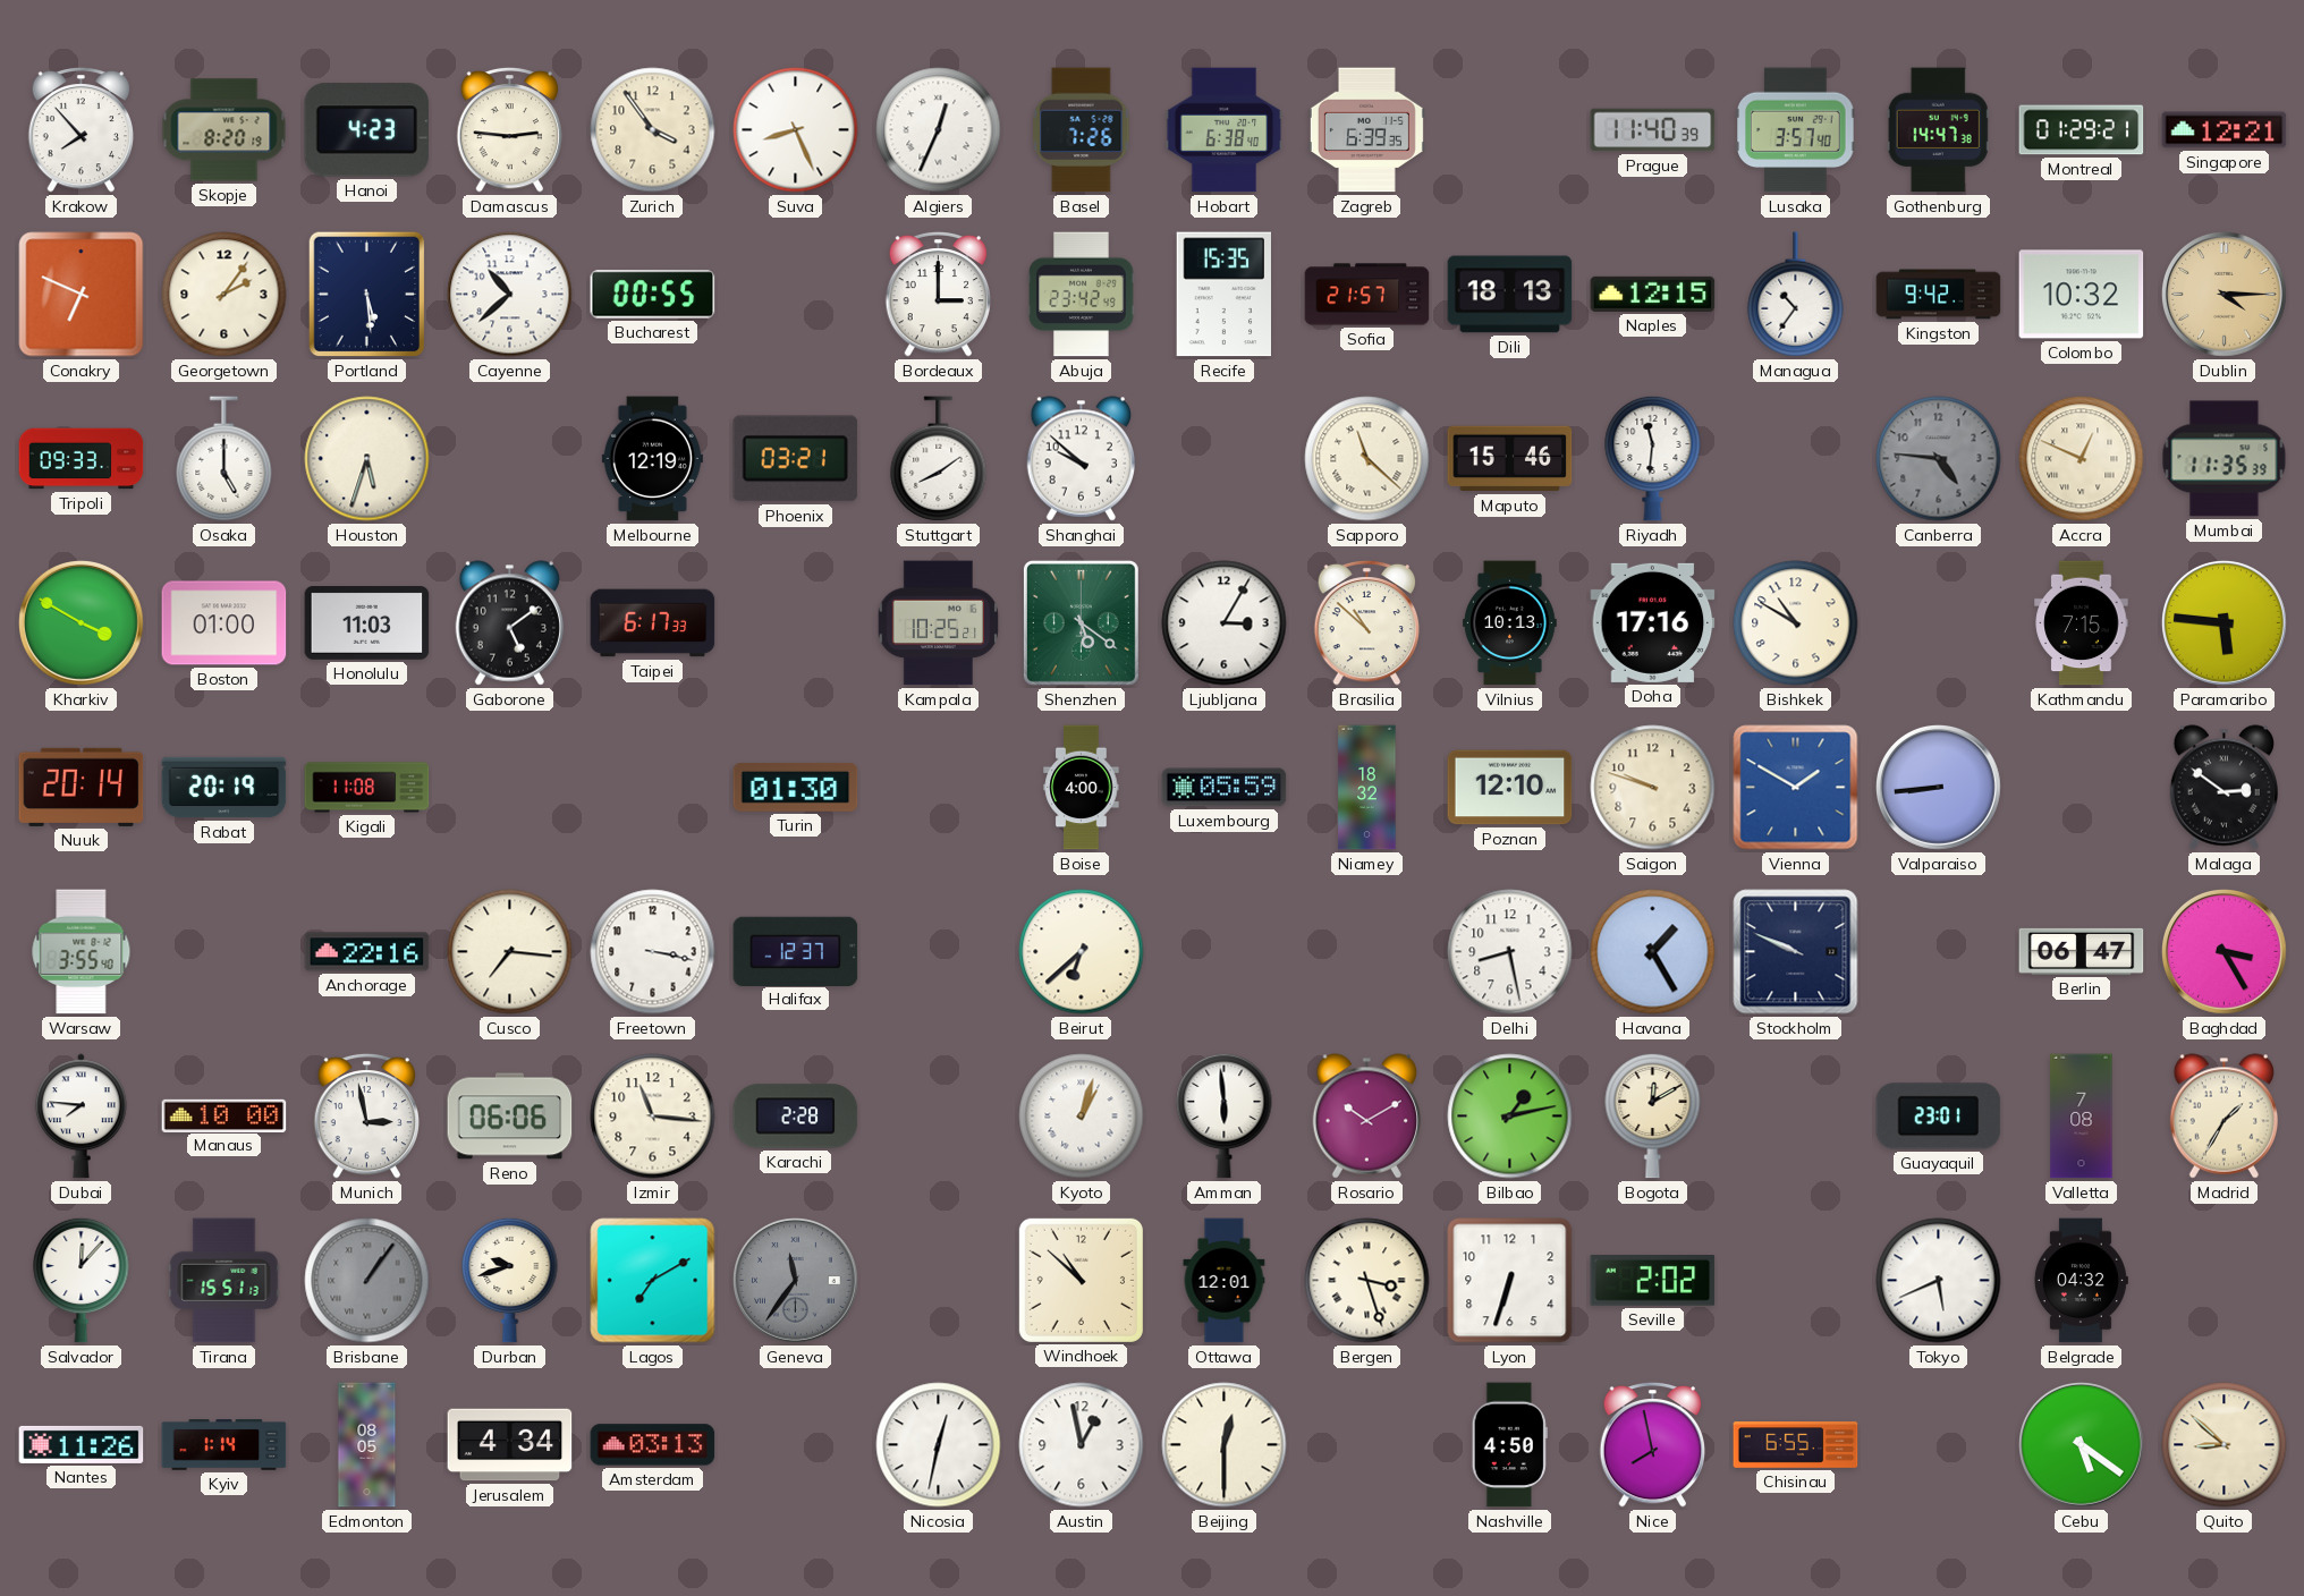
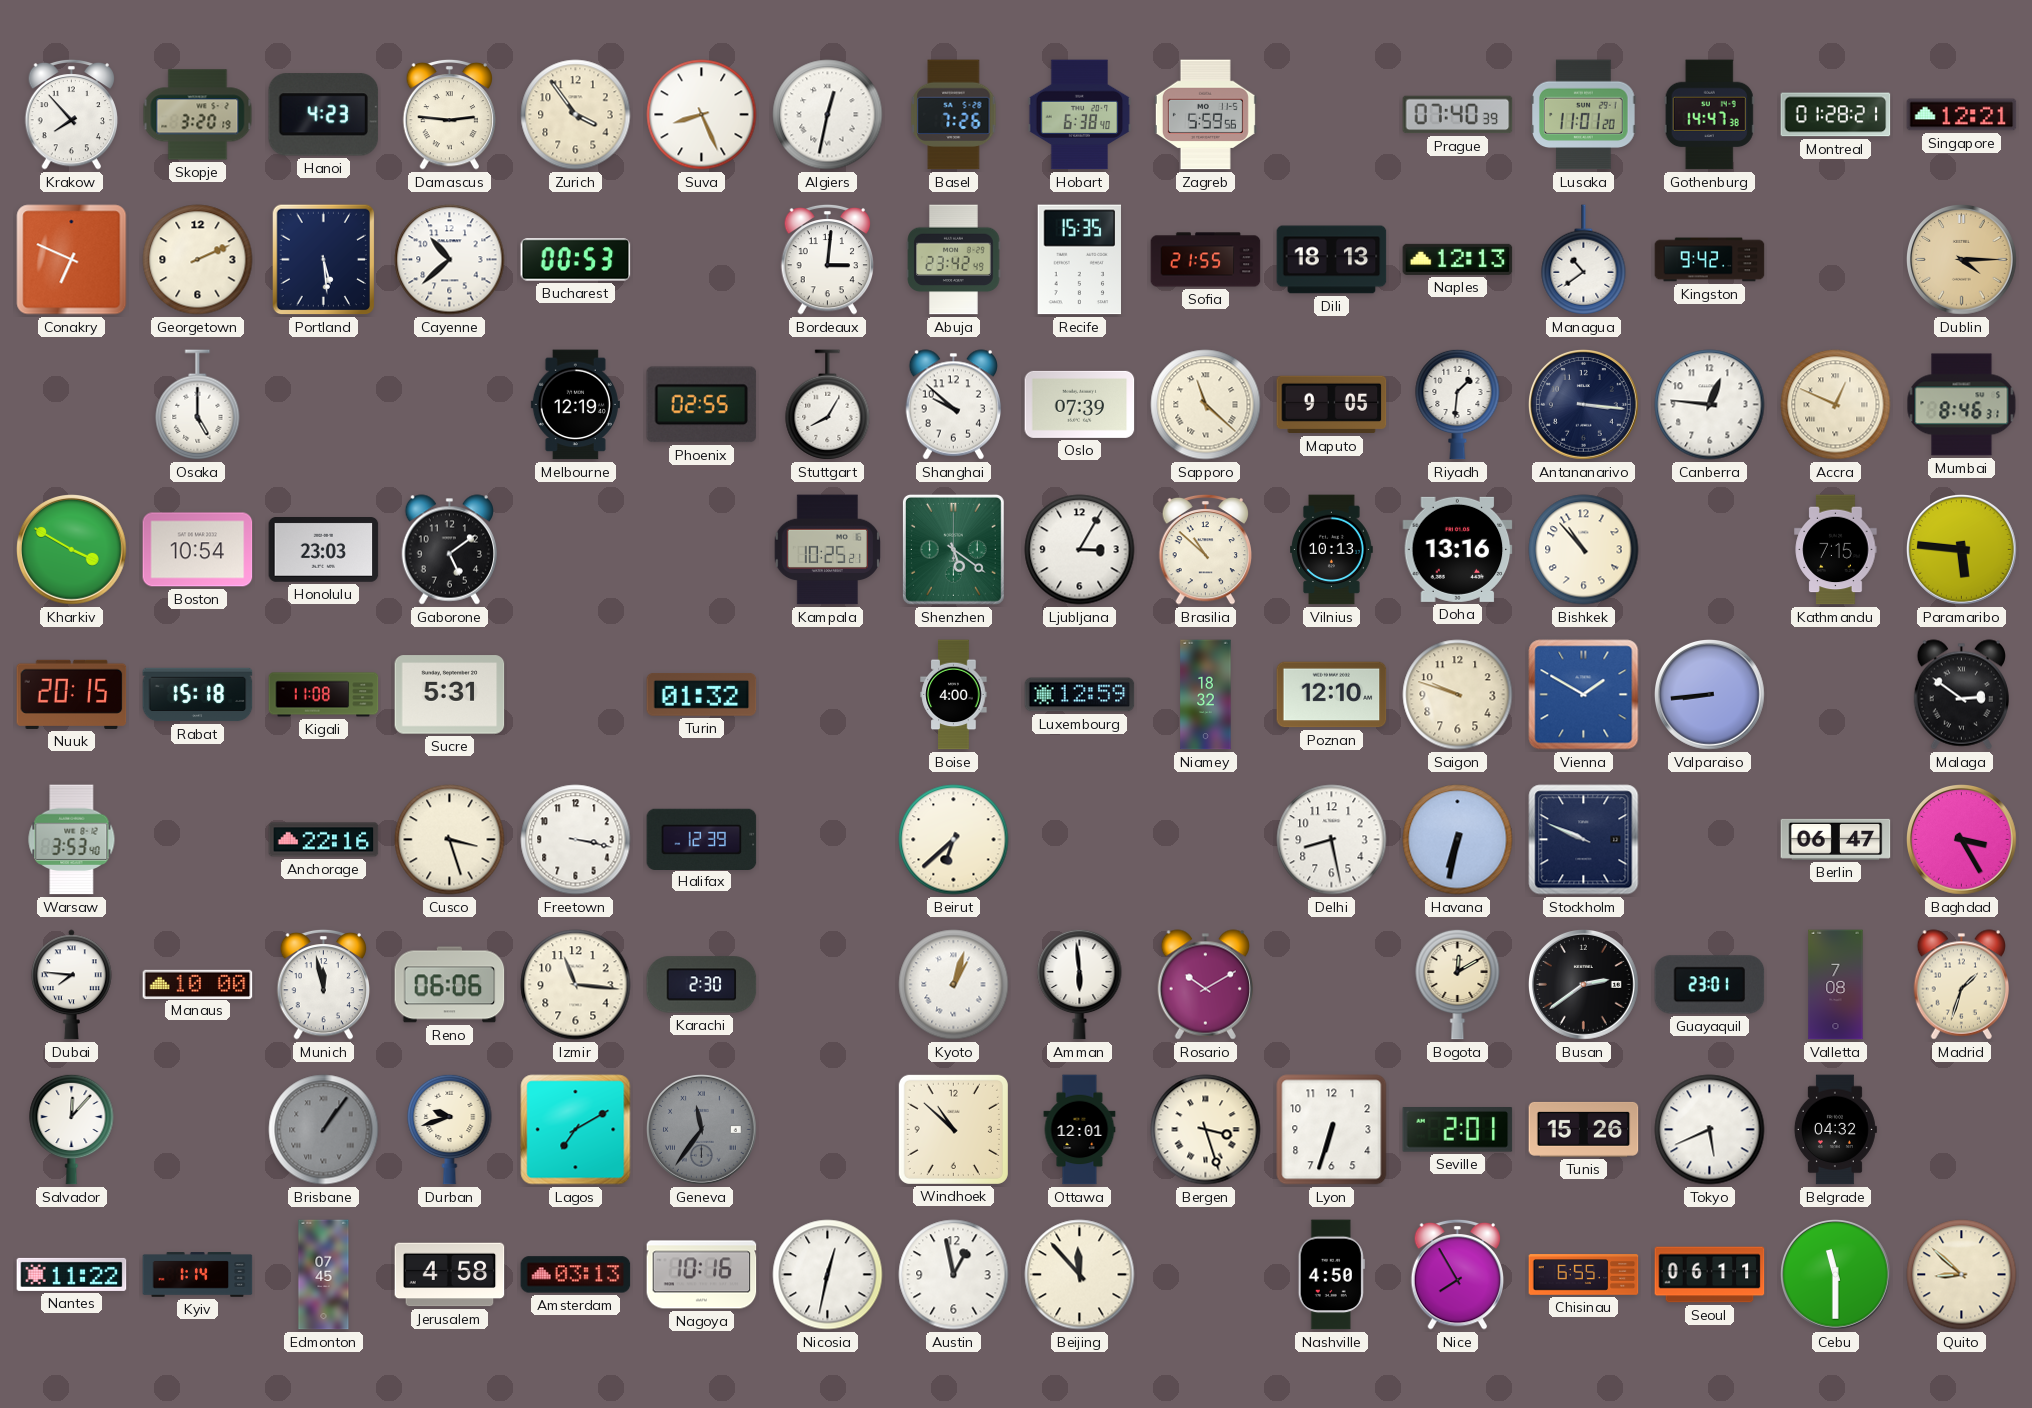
Skopje: 8:20 -> 3:20
Algiers: 12:34 -> 12:32
Zagreb: 6:39 -> 5:59
Prague: 11:40 -> 07:40
Lusaka: 3:57 -> 11:01
Montreal: 01:29 -> 01:28
Georgetown: 2:06 -> 2:11
Bucharest: 00:55 -> 00:53
Bordeaux: 3:00 -> 3:01
Sofia: 21:57 -> 21:55
Naples: 12:15 -> 12:13
Managua: 10:36 -> 10:39
Colombo: 10:32 -> none
Tripoli: 09:33 -> none
Houston: 5:33 -> none
Phoenix: 03:21 -> 02:55
Stuttgart: 8:09 -> 8:05
Oslo: none -> 07:39
Maputo: 15:46 -> 9:05
Riyadh: 11:31 -> 1:31
Antananarivo: none -> 3:16
Canberra: 4:46 -> 12:46
Canberra dial: grey -> white
Mumbai: 11:35 -> 8:46
Boston: 01:00 -> 10:54
Honolulu: 11:03 -> 23:03
Taipei: 6:17 -> none
Doha: 17:16 -> 13:16
Bishkek: 10:50 -> 10:53
Nuuk: 20:14 -> 20:15
Rabat: 20:19 -> 15:18
Sucre: none -> 5:31
Turin: 01:30 -> 01:32
Luxembourg: 05:59 -> 12:59
Warsaw: 3:55 -> 3:53
Cusco: 7:16 -> 3:27
Halifax: 12:37 -> 12:39
Havana: 1:25 -> 6:32
Munich: 2:58 -> 11:58
Karachi: 2:28 -> 2:30
Bilbao: 1:13 -> none
Busan: none -> 2:39
Madrid: 1:35 -> 1:33
Tirana: 15:51 -> none
Seville: 2:02 -> 2:01
Tunis: none -> 15:26
Nantes: 11:26 -> 11:22
Edmonton: 08:05 -> 07:45
Jerusalem: 4:34 -> 4:58
Nagoya: none -> 10:16
Beijing: 12:30 -> 11:53
Nice: 7:58 -> 7:55
Seoul: none -> 06:11
Cebu: 5:21 -> 11:30
